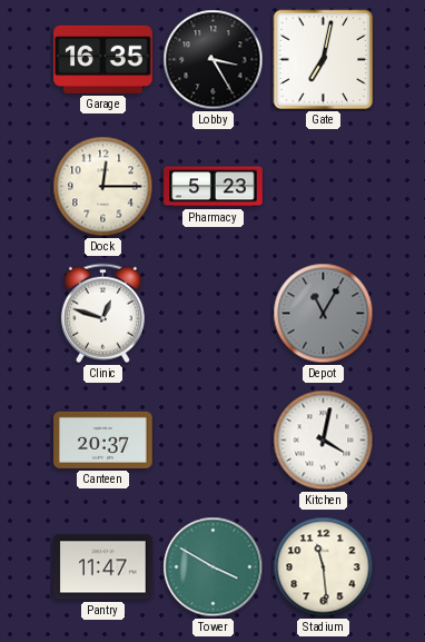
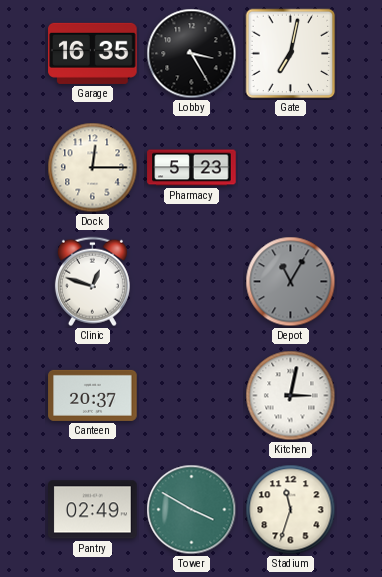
Kitchen: 4:02 -> 3:02
Pantry: 11:47 -> 02:49
Stadium: 11:29 -> 11:33
